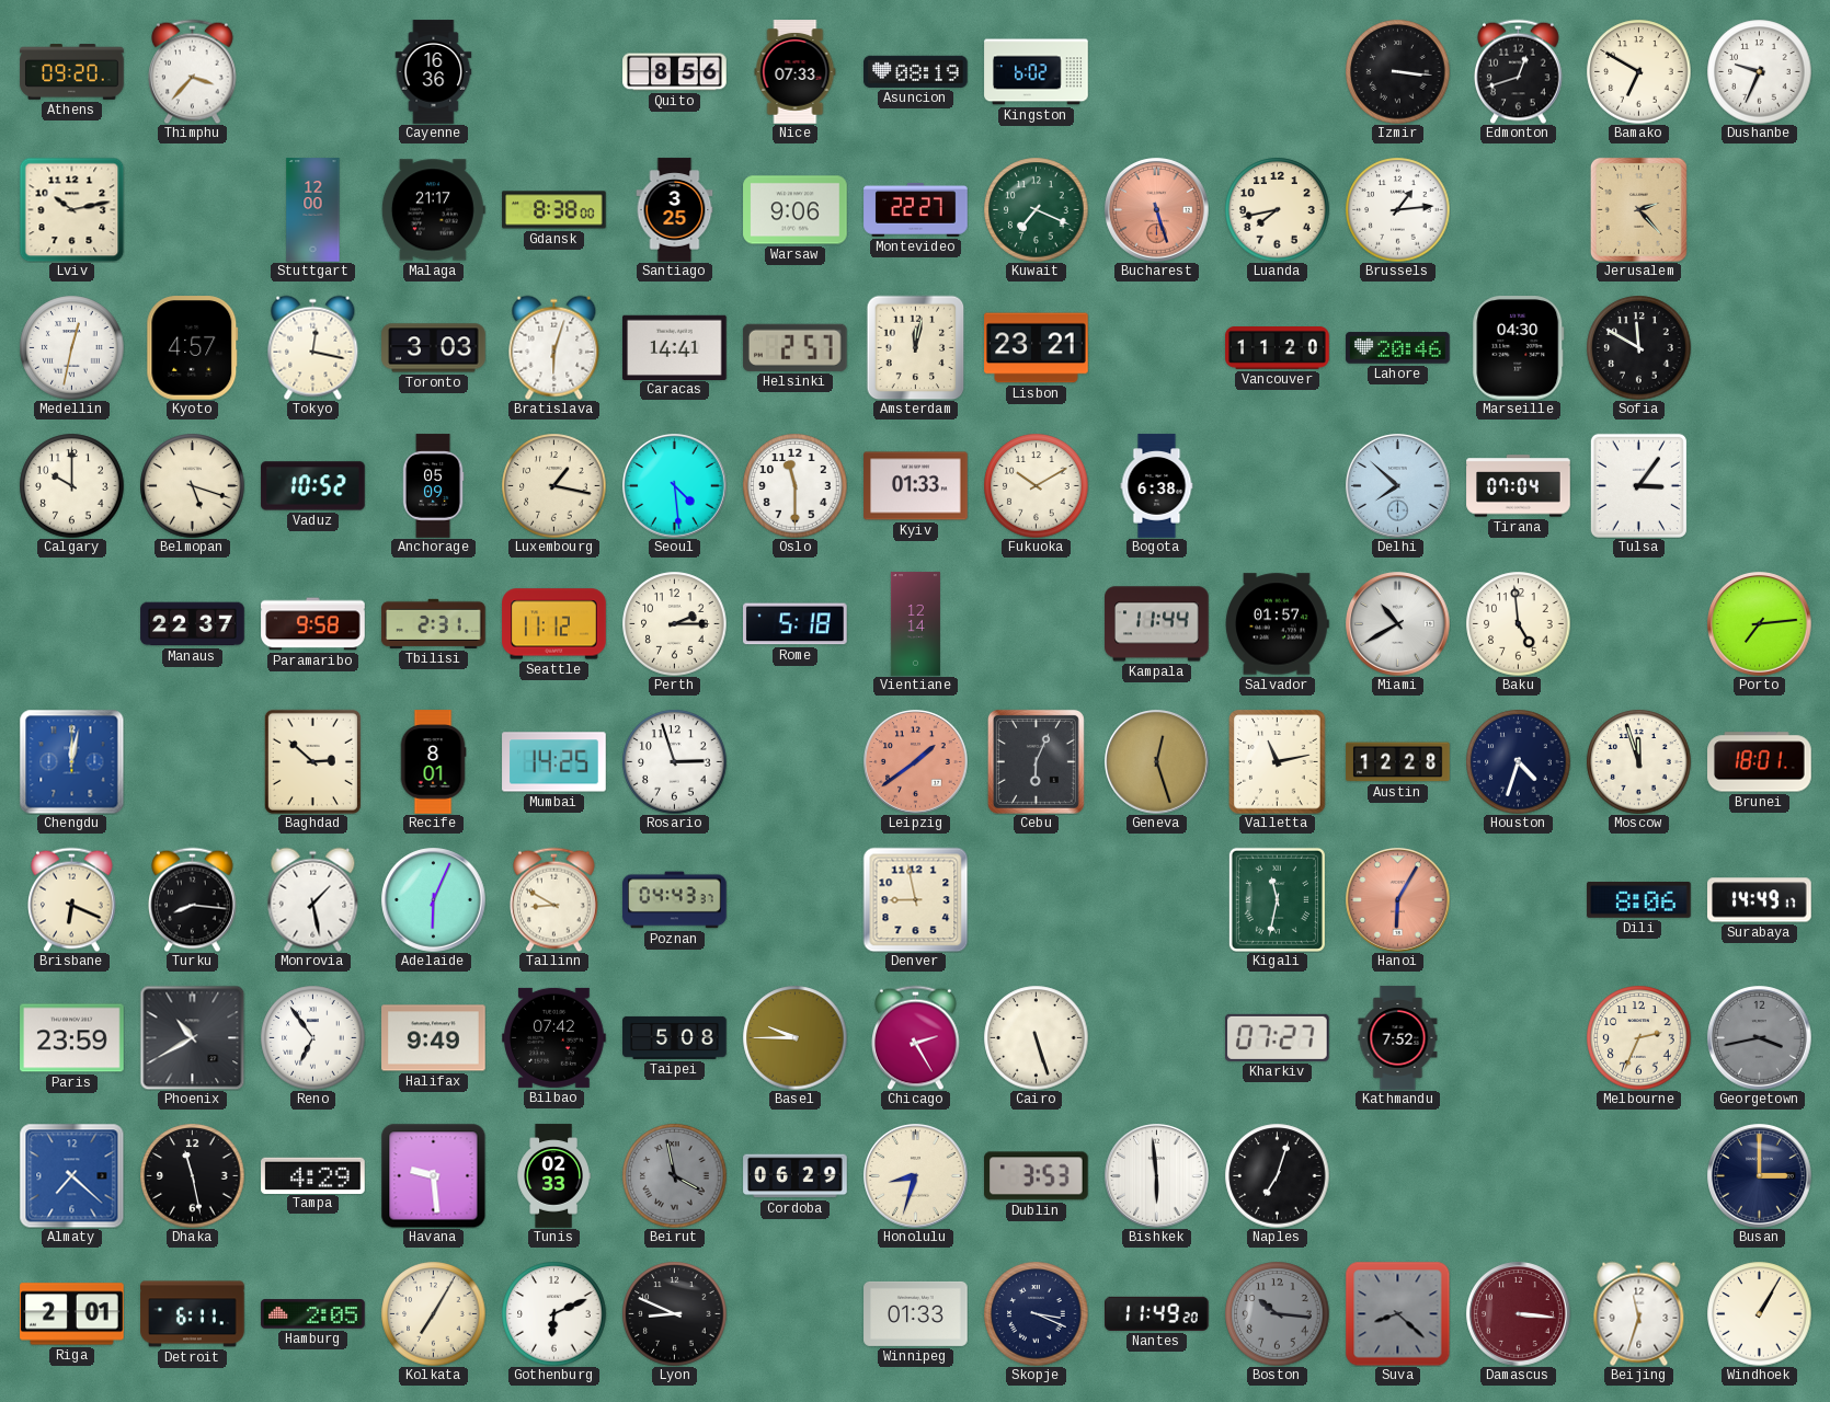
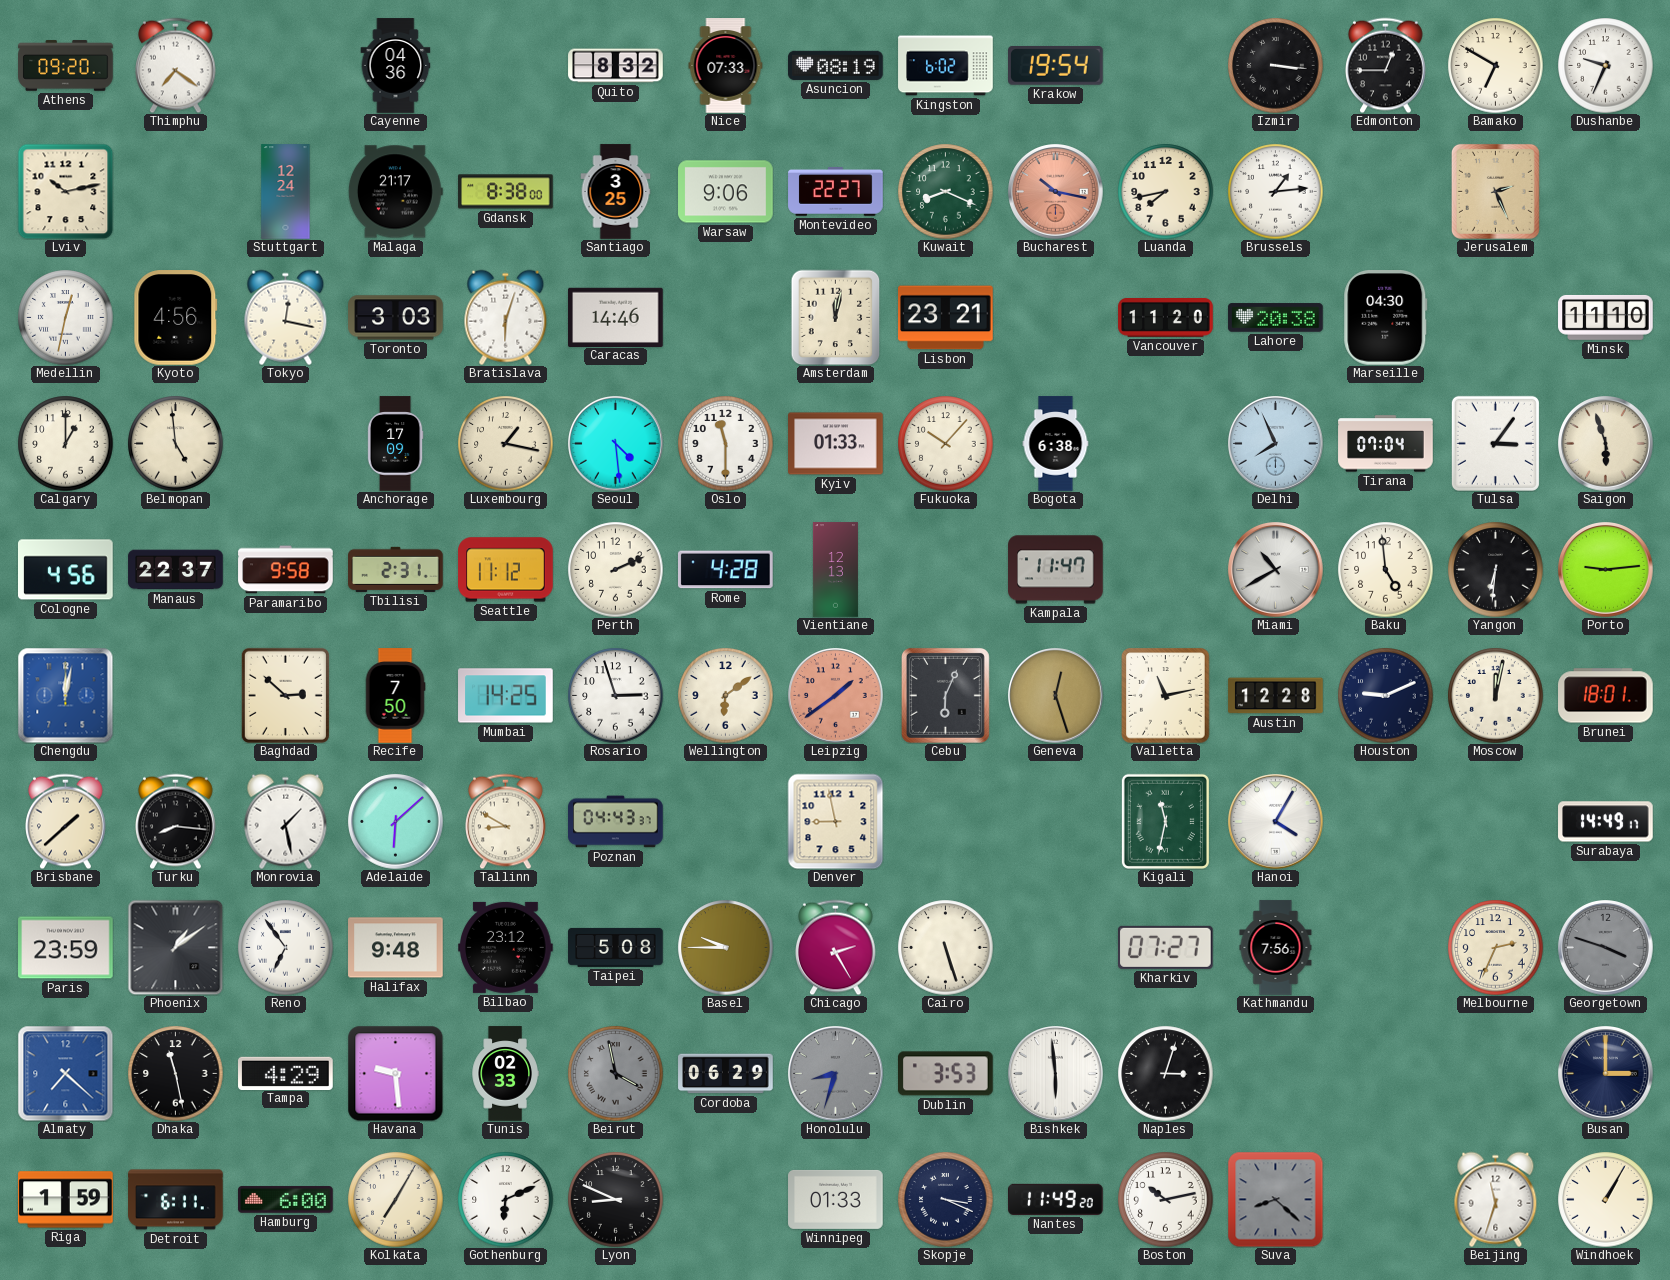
Thimphu: 3:37 -> 7:21
Cayenne: 16:36 -> 04:36
Quito: 8:56 -> 8:32
Krakow: none -> 19:54
Edmonton: 12:42 -> 12:45
Stuttgart: 12:00 -> 12:24
Kuwait: 7:19 -> 8:19
Bucharest: 5:27 -> 10:17
Jerusalem: 2:23 -> 2:26
Kyoto: 4:57 -> 4:56
Caracas: 14:41 -> 14:46
Helsinki: 2:57 -> none
Lahore: 20:46 -> 20:38
Sofia: 11:50 -> none
Minsk: none -> 11:10
Calgary: 10:00 -> 1:00
Belmopan: 5:18 -> 4:59
Vaduz: 10:52 -> none
Anchorage: 05:09 -> 17:09
Fukuoka: 10:10 -> 10:07
Delhi: 7:52 -> 7:56
Saigon: none -> 5:57
Cologne: none -> 4:56
Perth: 2:15 -> 2:11
Rome: 5:18 -> 4:28
Vientiane: 12:14 -> 12:13
Kampala: 11:44 -> 11:47
Salvador: 01:57 -> none
Yangon: none -> 6:31
Porto: 7:14 -> 9:14
Recife: 8:01 -> 7:50
Wellington: none -> 6:09
Houston: 4:33 -> 9:11
Moscow: 11:57 -> 12:02
Brisbane: 6:19 -> 1:38
Adelaide: 6:04 -> 6:08
Hanoi: 6:05 -> 4:05
Hanoi dial: salmon -> white
Dili: 8:06 -> none
Phoenix: 10:40 -> 1:09
Halifax: 9:49 -> 9:48
Bilbao: 07:42 -> 23:12
Kathmandu: 7:52 -> 7:56
Georgetown: 3:43 -> 3:48
Honolulu dial: cream -> grey
Naples: 7:03 -> 3:03
Riga: 2:01 -> 1:59
Hamburg: 2:05 -> 6:00
Boston: 10:16 -> 10:13
Boston dial: grey -> white
Damascus: 3:16 -> none
